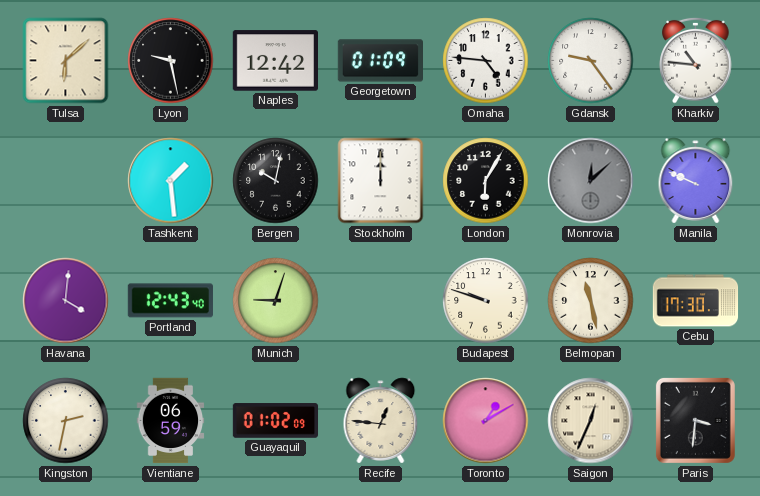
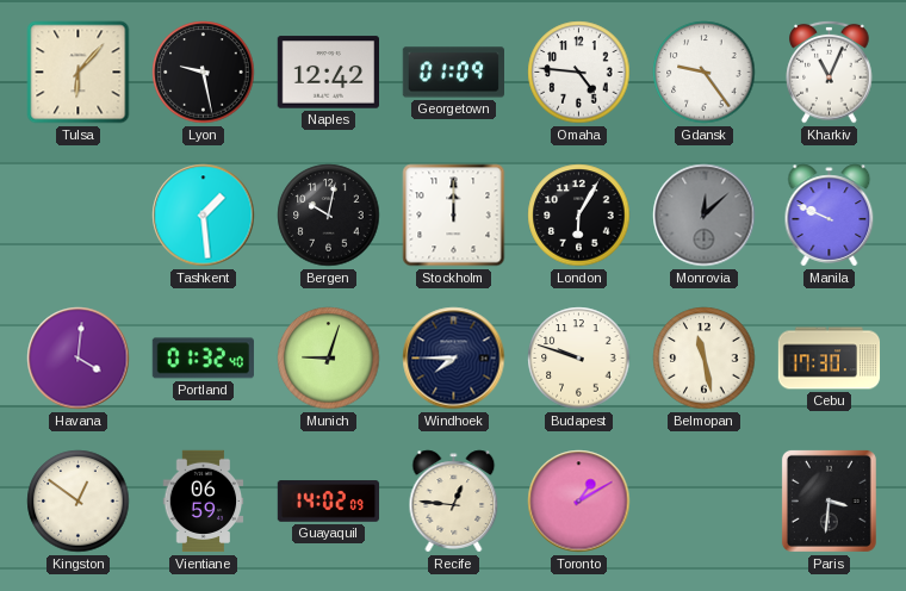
Tulsa: 6:08 -> 6:07
Kharkiv: 10:46 -> 11:04
Portland: 12:43 -> 01:32
Windhoek: none -> 7:45
Kingston: 2:32 -> 12:51
Guayaquil: 01:02 -> 14:02
Saigon: 12:34 -> none
